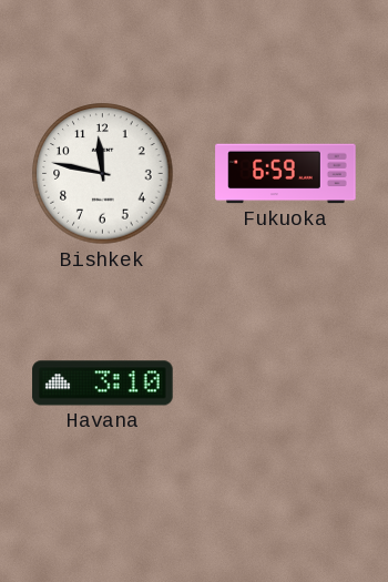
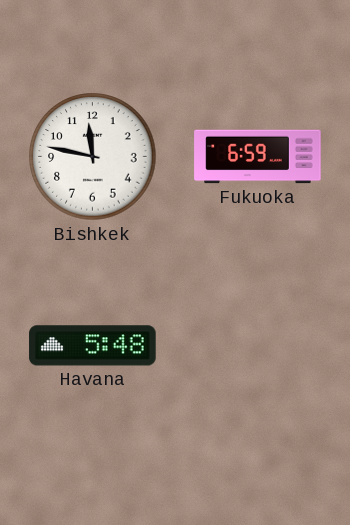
Havana: 3:10 -> 5:48
